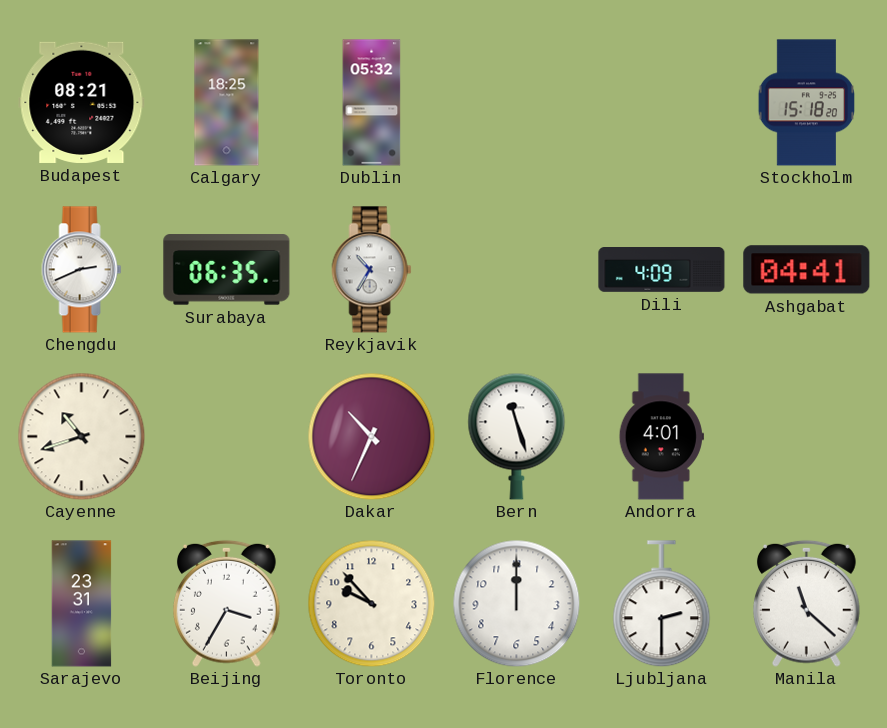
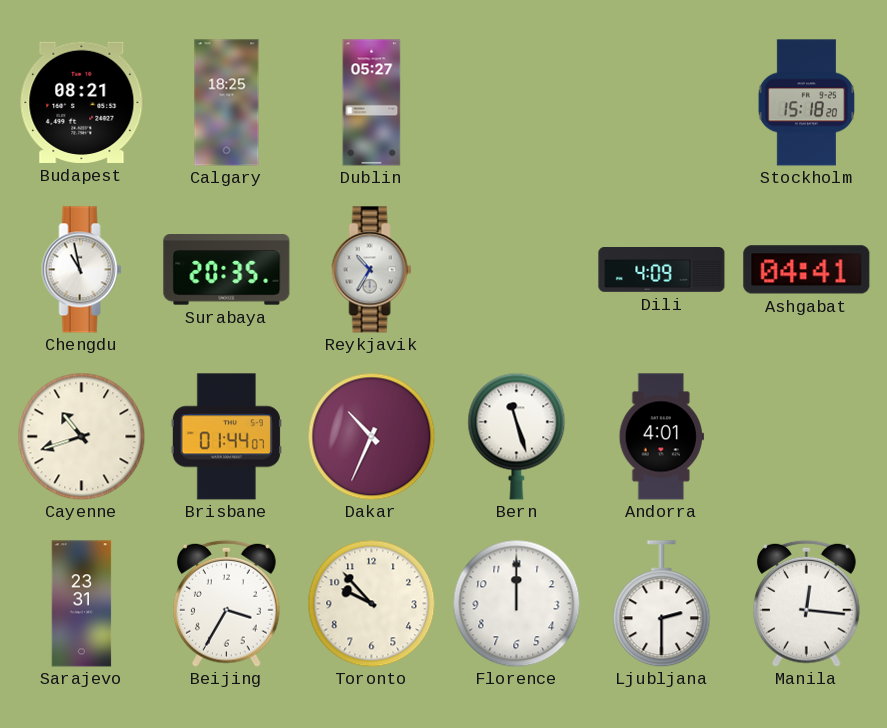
Dublin: 05:32 -> 05:27
Chengdu: 2:41 -> 10:58
Surabaya: 06:35 -> 20:35
Brisbane: none -> 01:44
Manila: 11:22 -> 12:16
